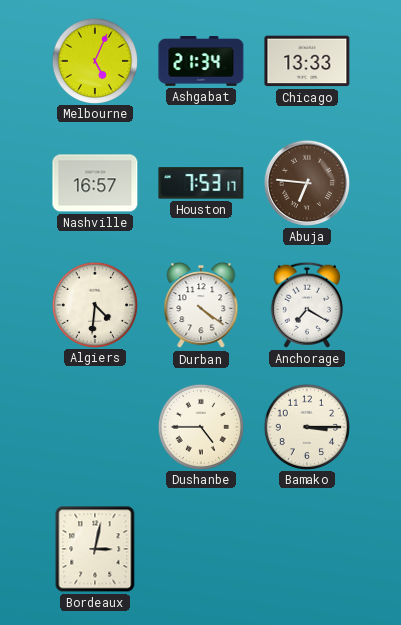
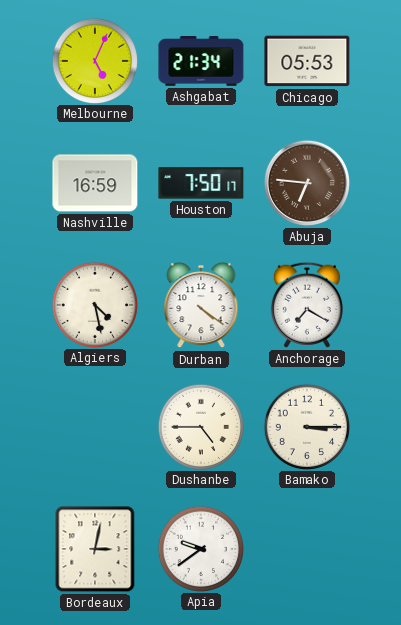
Chicago: 13:33 -> 05:53
Nashville: 16:57 -> 16:59
Houston: 7:53 -> 7:50
Algiers: 4:31 -> 4:28
Apia: none -> 9:39
